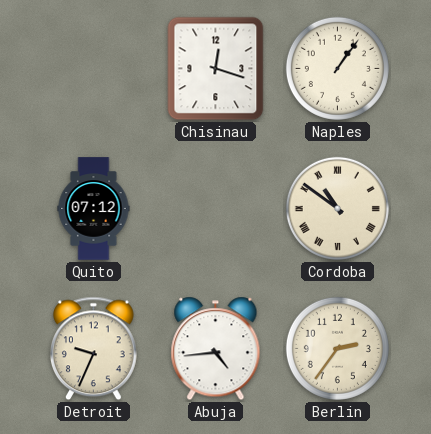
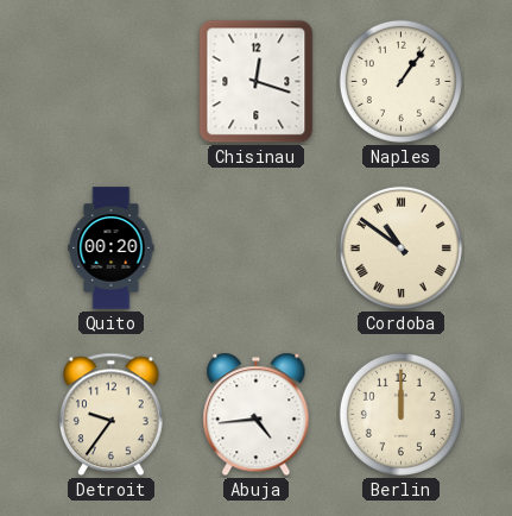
Quito: 07:12 -> 00:20
Detroit: 9:34 -> 9:36
Berlin: 2:36 -> 12:00
